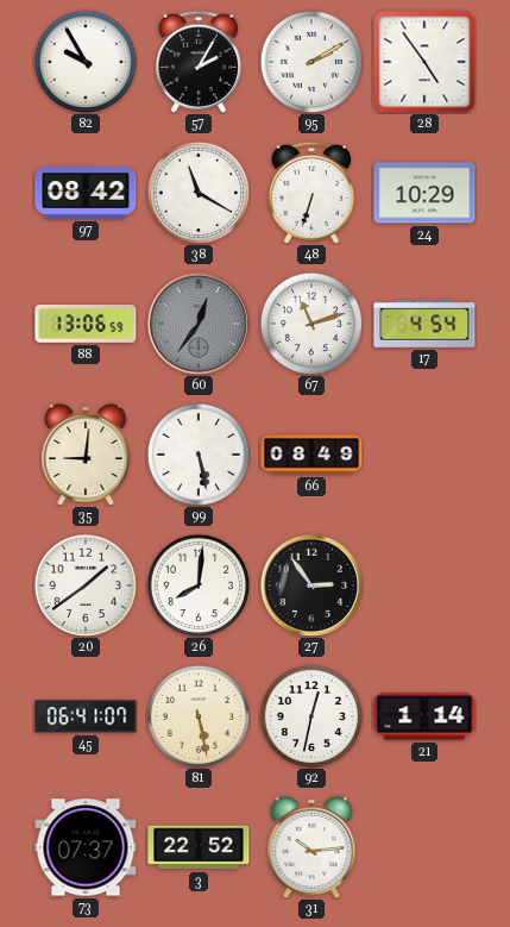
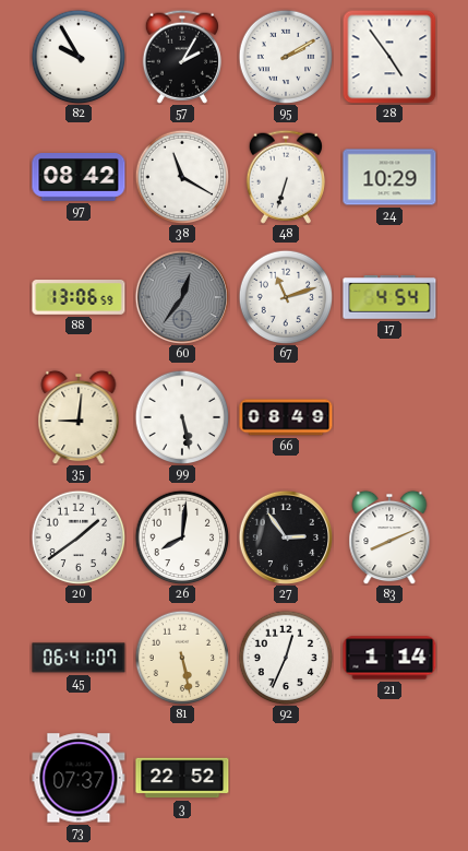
83: none -> 8:11
92: 12:32 -> 12:34
31: 10:14 -> none
